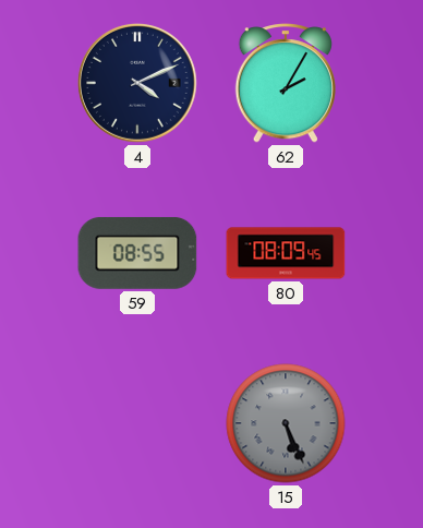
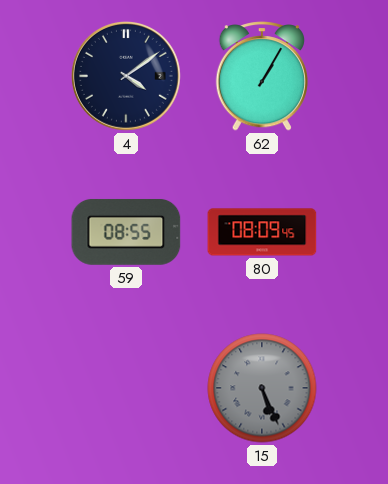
4: 4:11 -> 4:09
62: 2:05 -> 1:05
